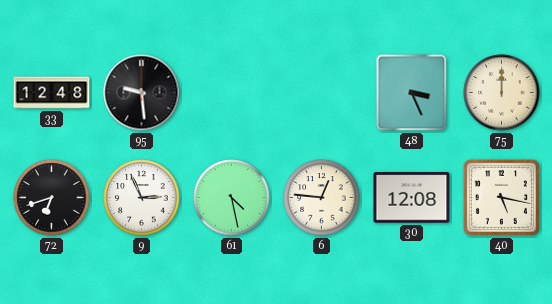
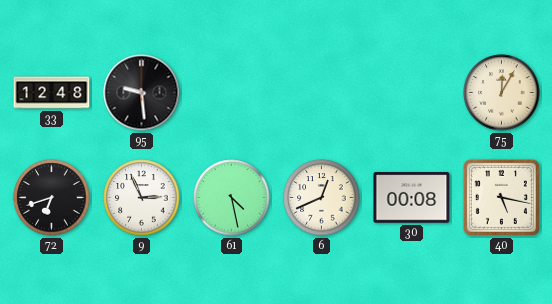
48: 3:26 -> none
75: 12:00 -> 12:05
6: 12:46 -> 12:41
30: 12:08 -> 00:08
